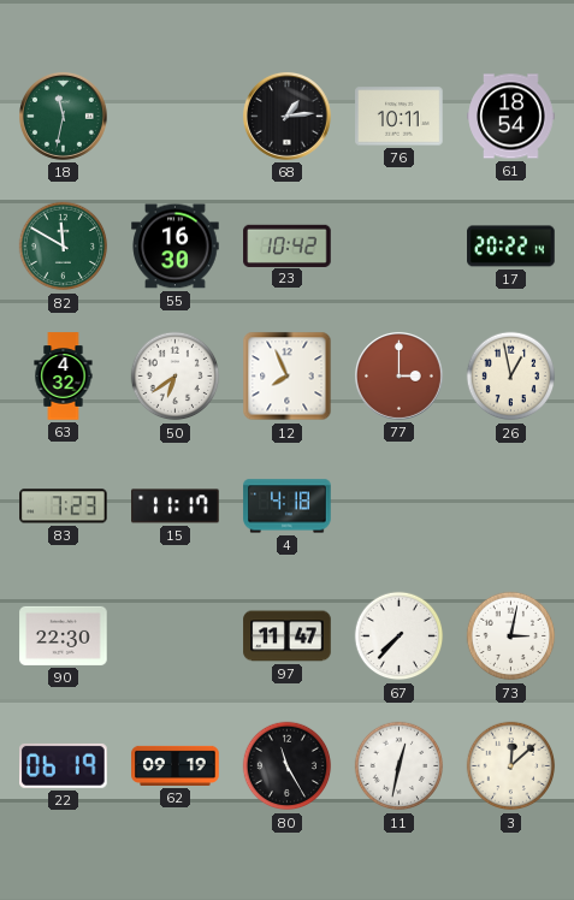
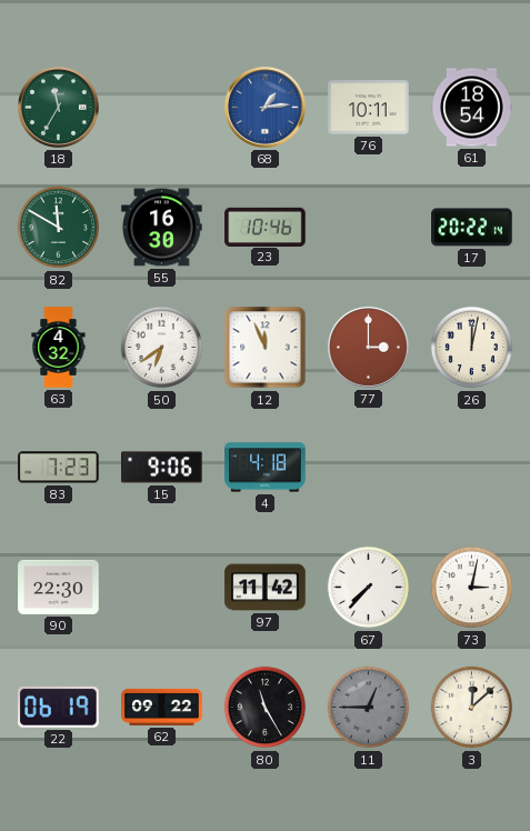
18: 11:32 -> 11:35
68 dial: black -> blue
23: 10:42 -> 10:46
12: 7:56 -> 11:56
26: 12:58 -> 12:02
15: 11:17 -> 9:06
97: 11:47 -> 11:42
62: 09:19 -> 09:22
11: 12:32 -> 12:45
11 dial: white -> grey
